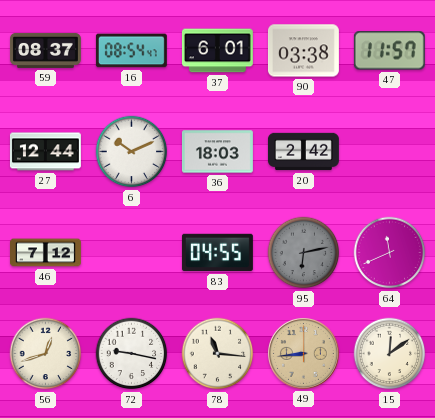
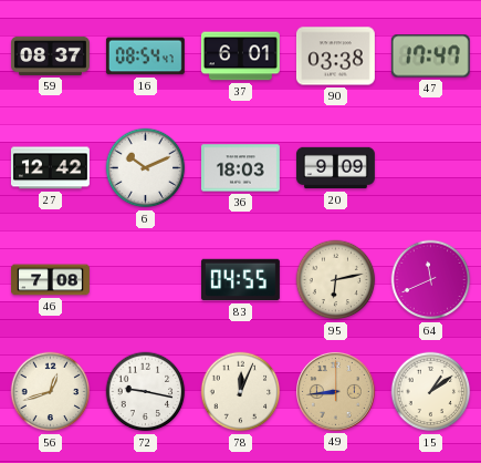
47: 11:57 -> 17:47
27: 12:44 -> 12:42
20: 2:42 -> 9:09
46: 7:12 -> 7:08
95 dial: grey -> cream
78: 11:16 -> 12:04
15: 12:09 -> 1:09
